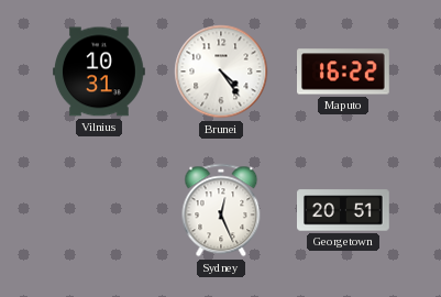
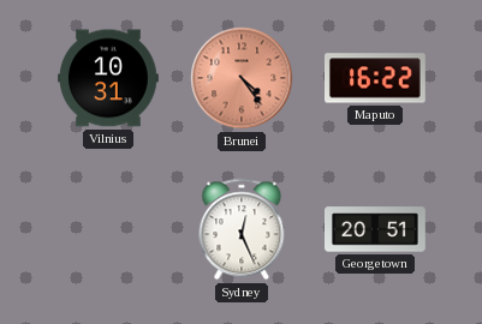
Brunei dial: white -> salmon
